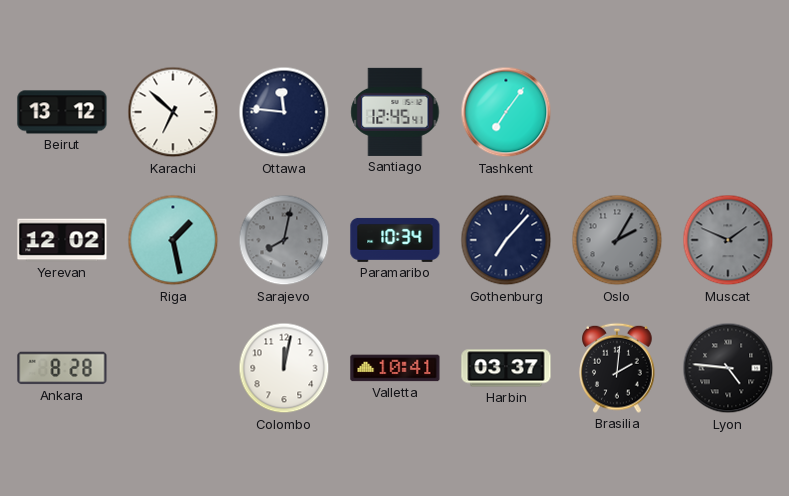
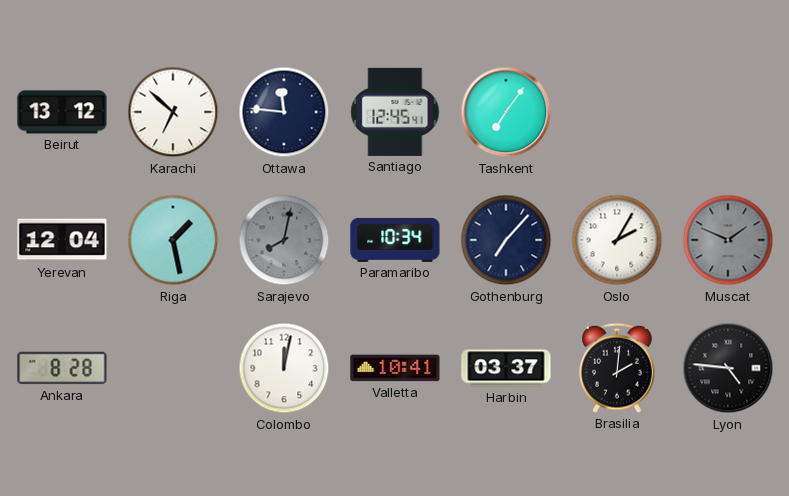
Yerevan: 12:02 -> 12:04
Oslo dial: grey -> white
